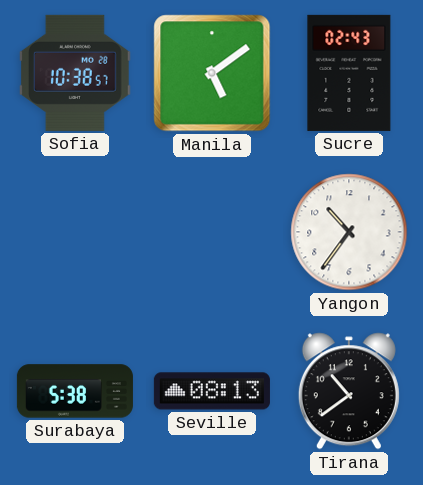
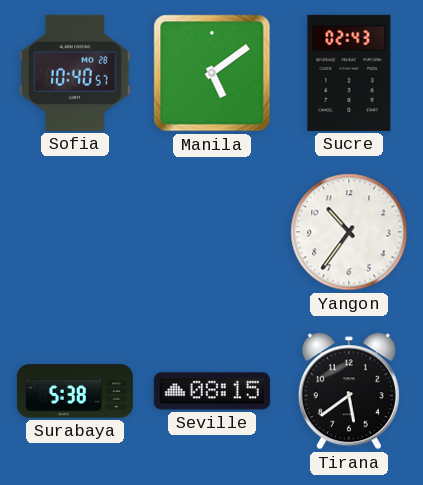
Sofia: 10:38 -> 10:40
Seville: 08:13 -> 08:15
Tirana: 10:39 -> 5:39
